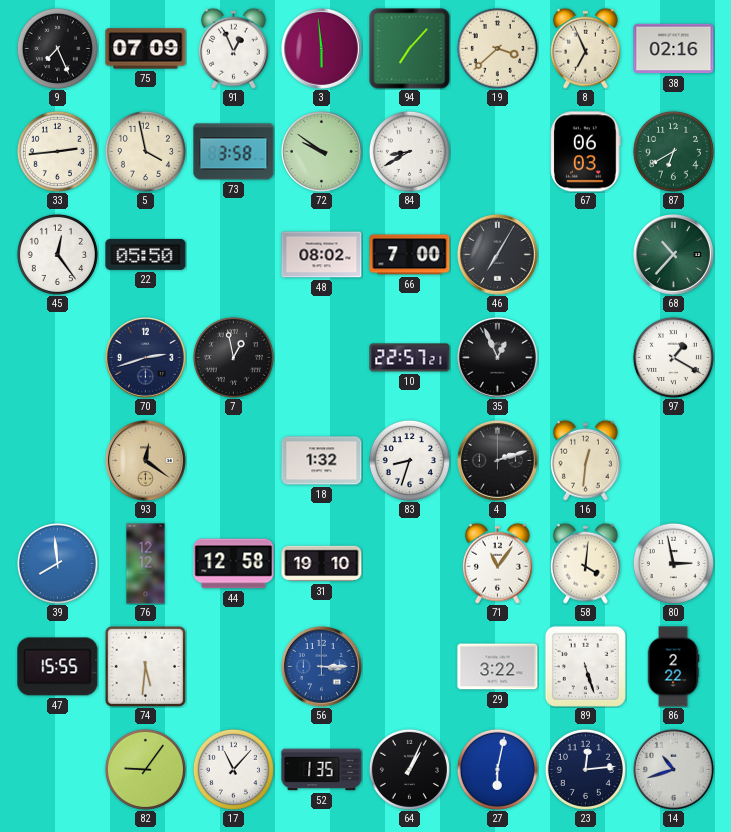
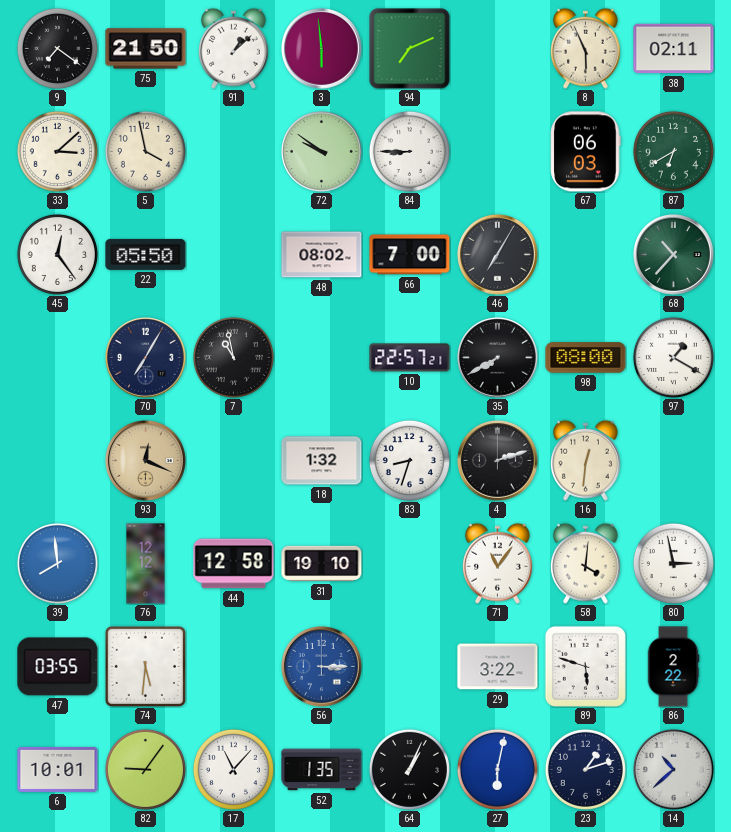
9: 7:26 -> 7:21
75: 07:09 -> 21:50
91: 12:56 -> 1:08
94: 7:07 -> 7:11
19: 3:38 -> none
8: 6:56 -> 5:56
38: 02:16 -> 02:11
33: 2:44 -> 3:08
73: 3:58 -> none
84: 8:40 -> 8:45
70: 2:42 -> 7:05
7: 12:58 -> 10:58
35: 12:56 -> 7:40
98: none -> 08:00
93: 12:21 -> 12:19
47: 15:55 -> 03:55
89: 5:27 -> 5:48
6: none -> 10:01
23: 12:14 -> 1:12
14: 10:42 -> 10:38
